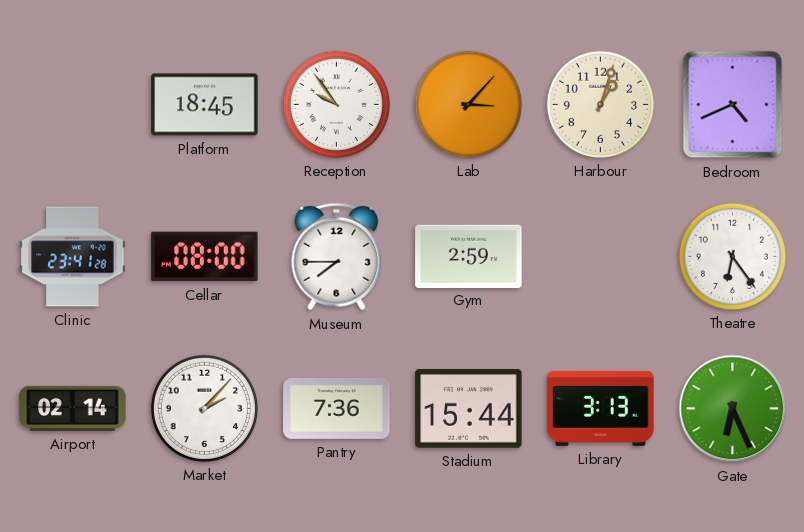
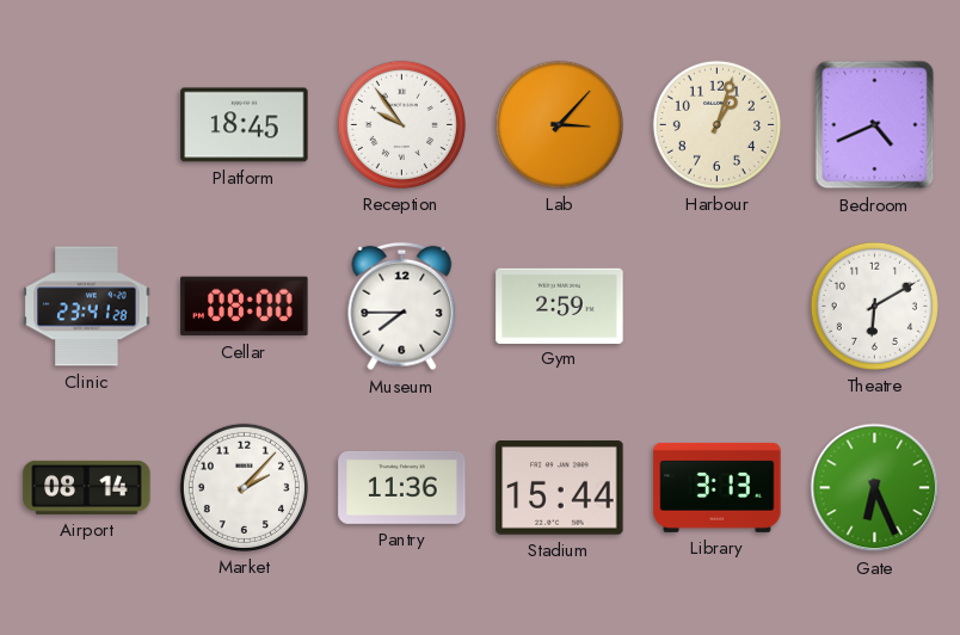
Theatre: 6:24 -> 6:10
Airport: 02:14 -> 08:14
Pantry: 7:36 -> 11:36
